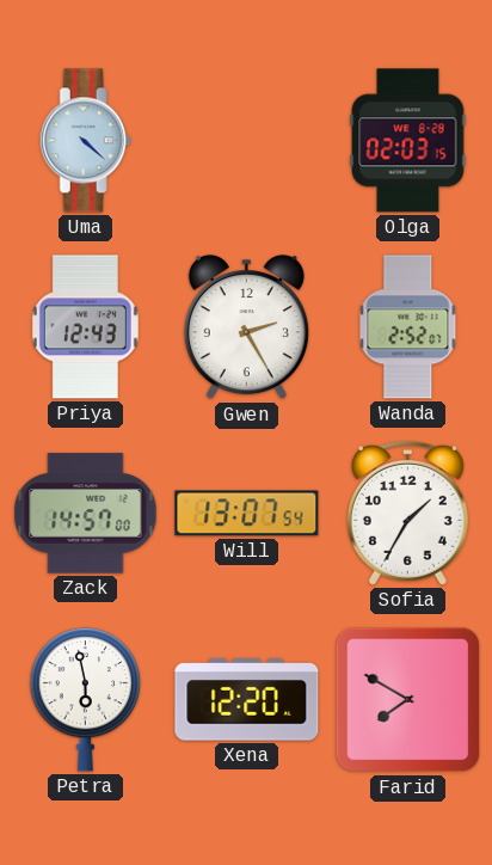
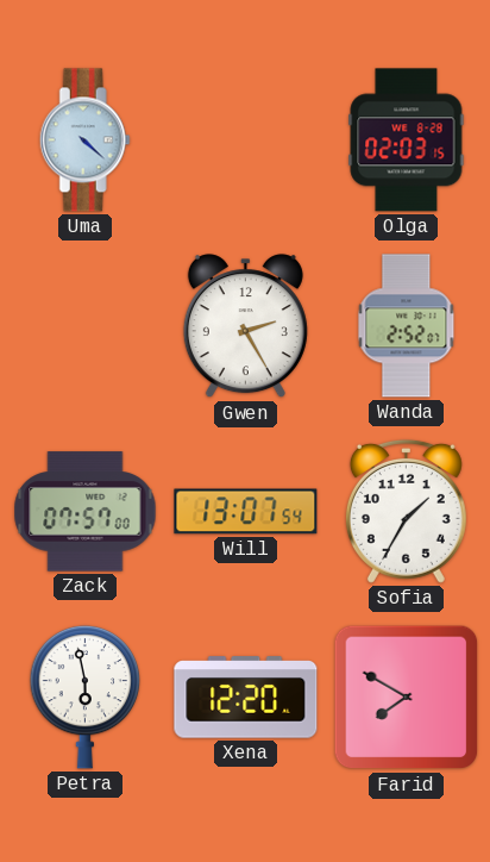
Priya: 12:43 -> none
Zack: 14:57 -> 07:57
